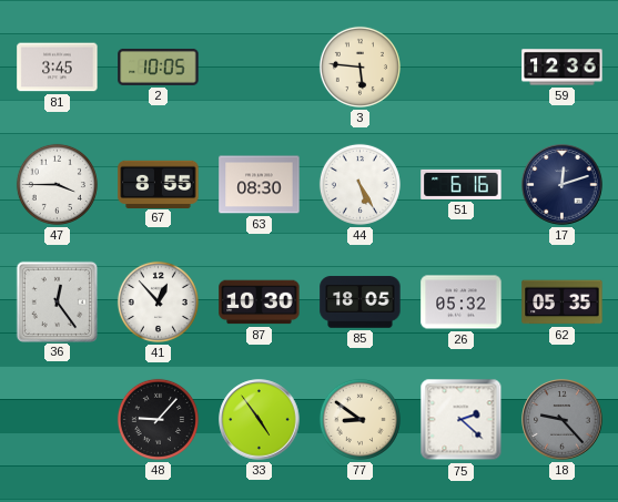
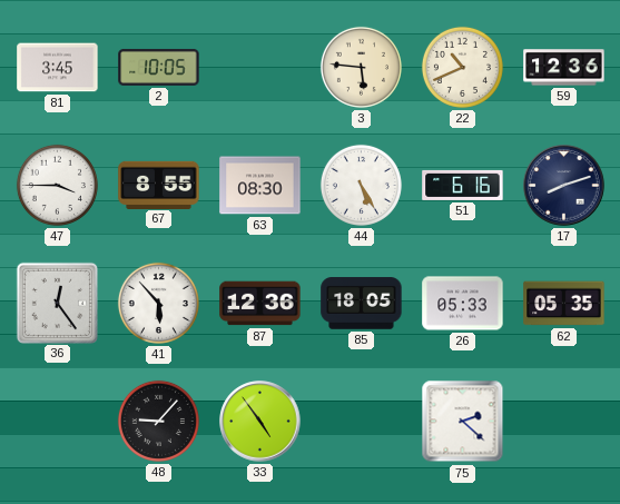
22: none -> 10:41
17: 12:12 -> 8:12
41: 12:53 -> 5:53
87: 10:30 -> 12:36
26: 05:32 -> 05:33
77: 8:51 -> none
18: 9:23 -> none
